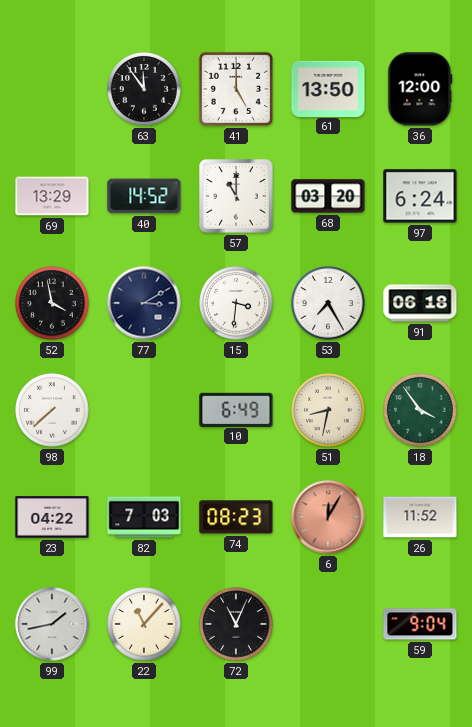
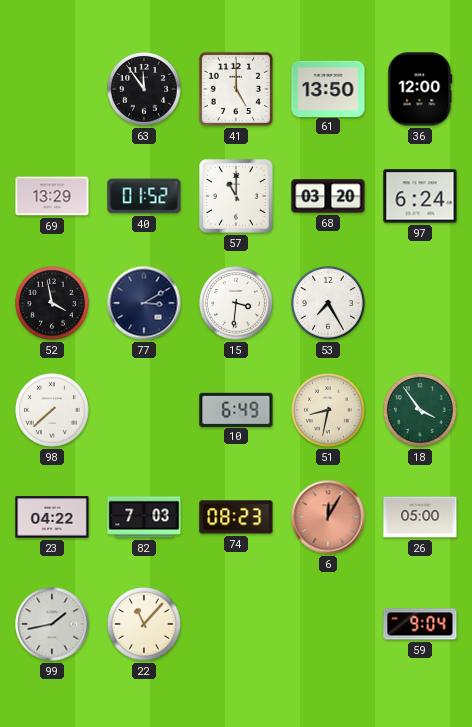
40: 14:52 -> 01:52
91: 06:18 -> none
26: 11:52 -> 05:00
72: 11:04 -> none
